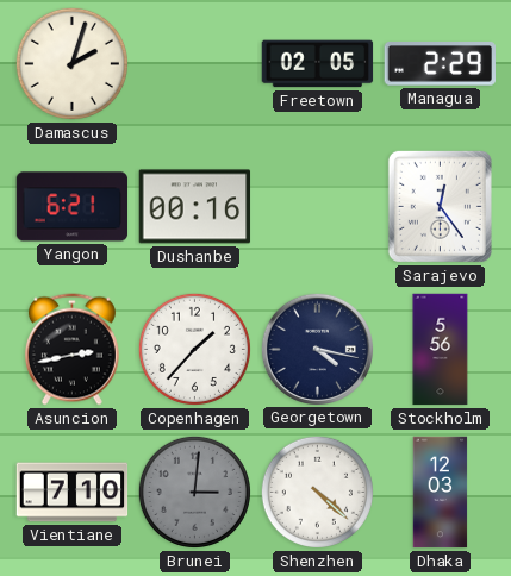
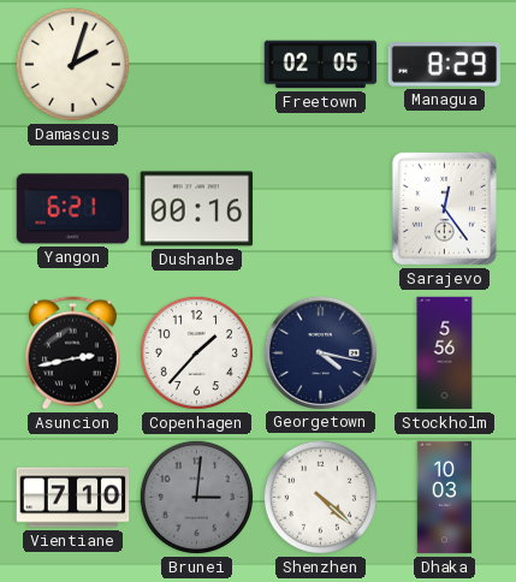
Managua: 2:29 -> 8:29
Dhaka: 12:03 -> 10:03
